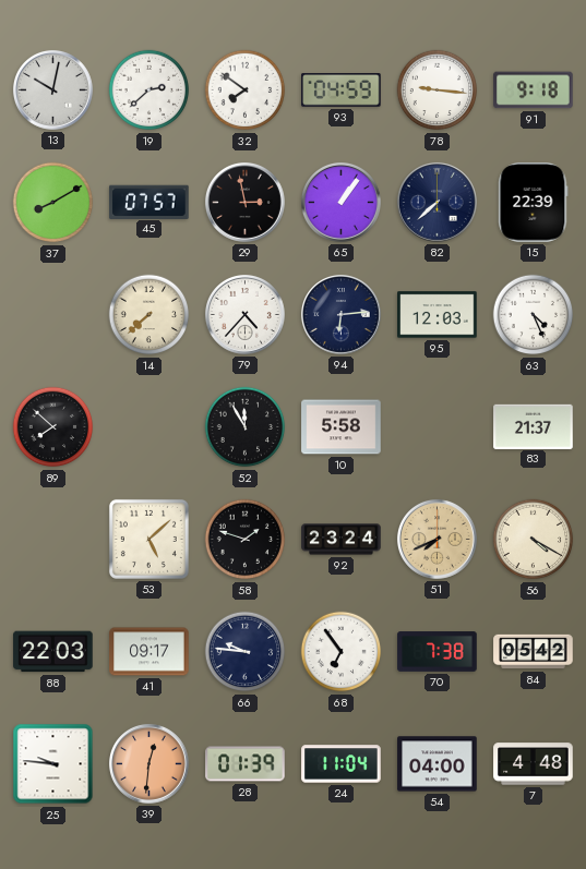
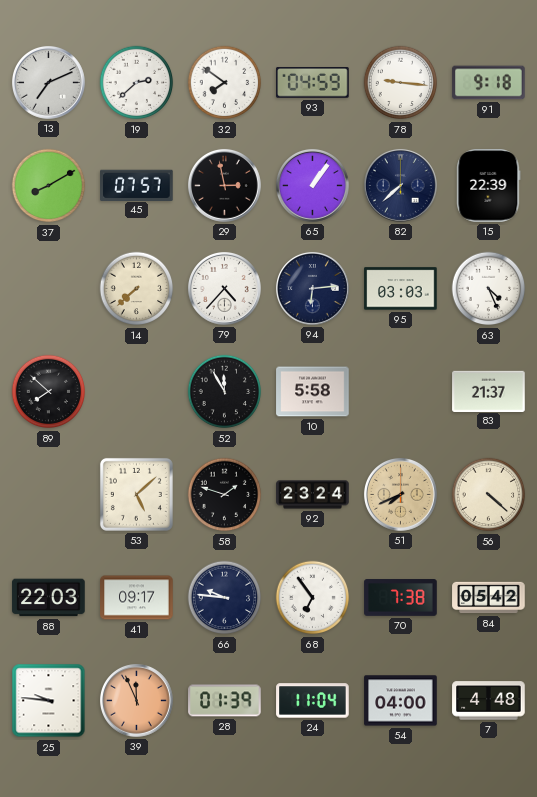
13: 10:02 -> 7:11
95: 12:03 -> 03:03
56: 4:20 -> 4:22
39: 12:31 -> 11:56
